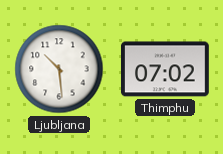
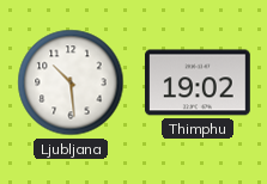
Thimphu: 07:02 -> 19:02
